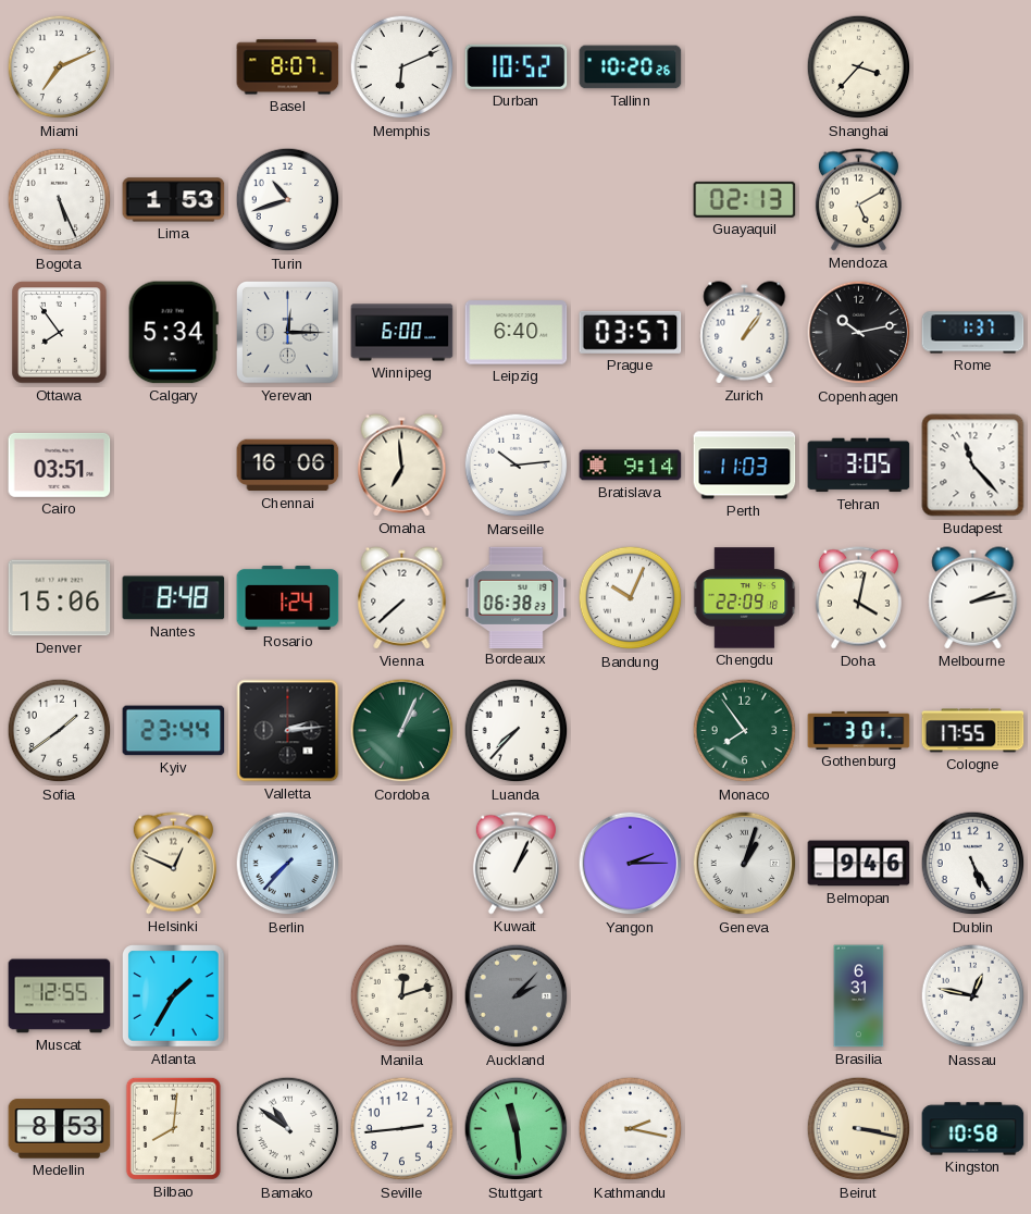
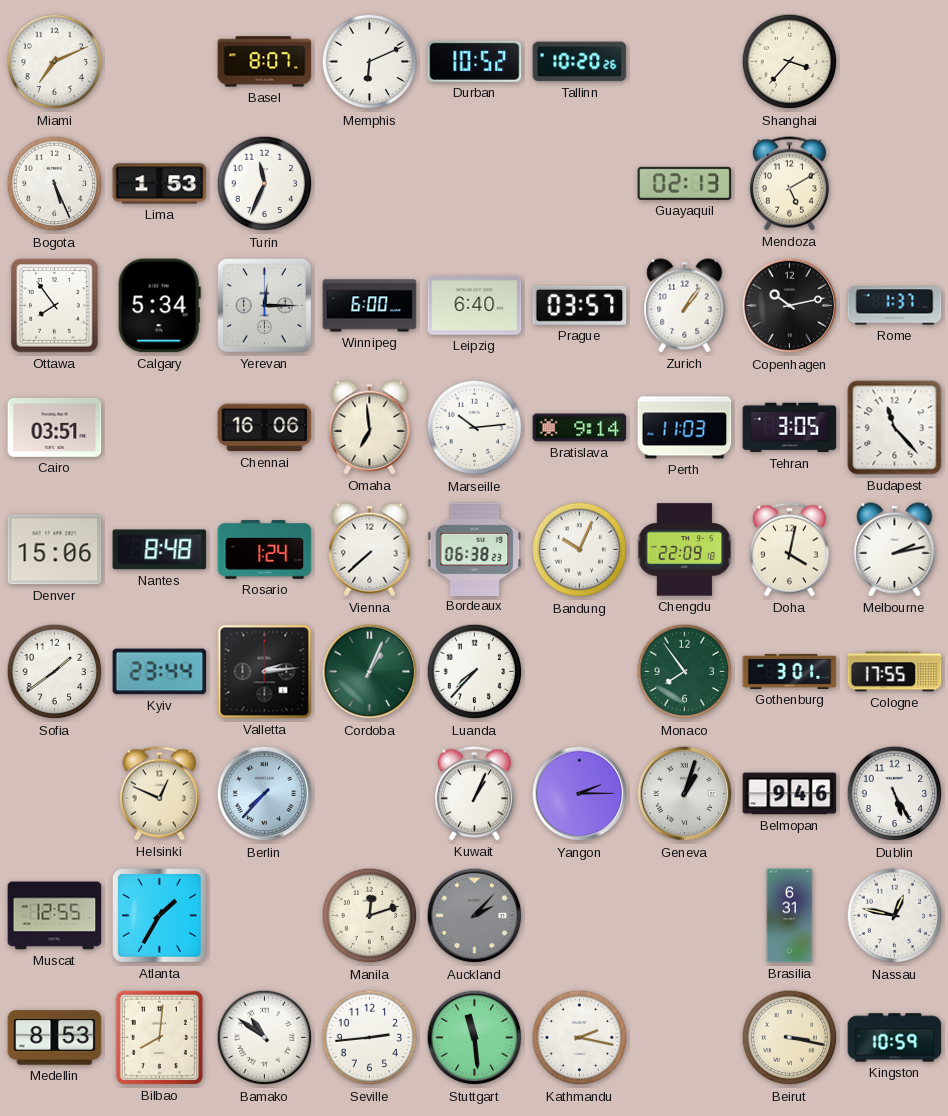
Turin: 10:42 -> 11:34
Kingston: 10:58 -> 10:59
